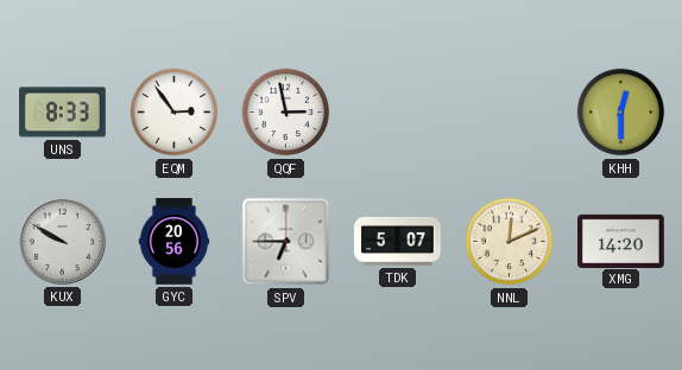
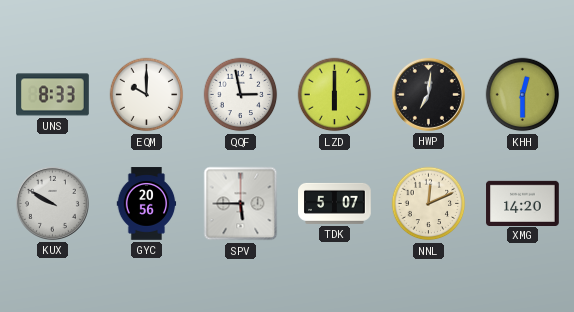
EQM: 2:54 -> 10:00
LZD: none -> 6:00
HWP: none -> 7:01
SPV: 6:45 -> 5:45
